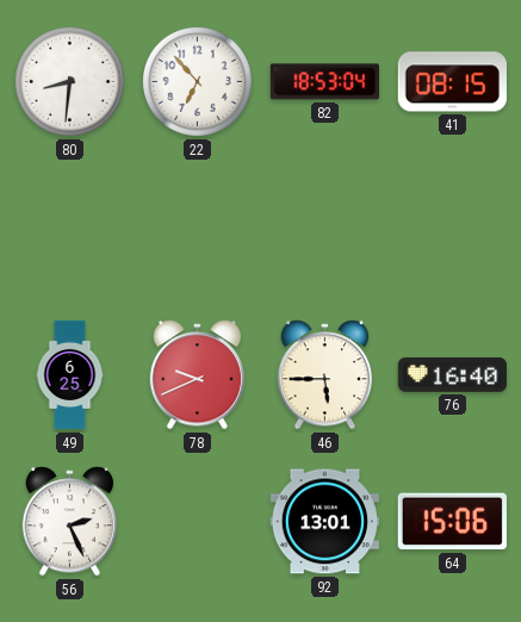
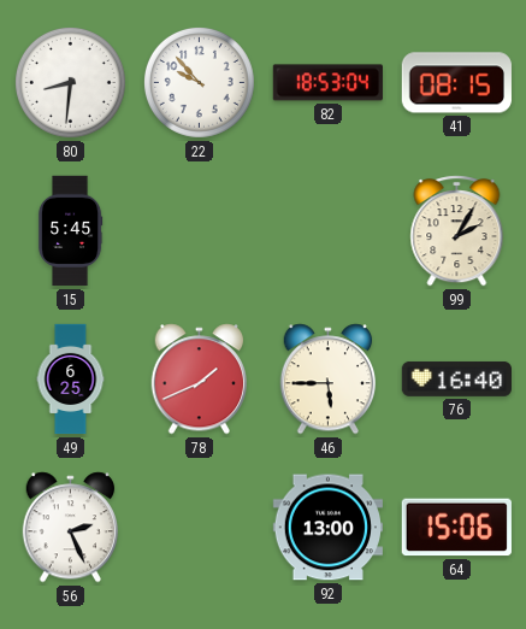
22: 6:53 -> 9:53
15: none -> 5:45
99: none -> 2:05
78: 9:41 -> 1:41
92: 13:01 -> 13:00
